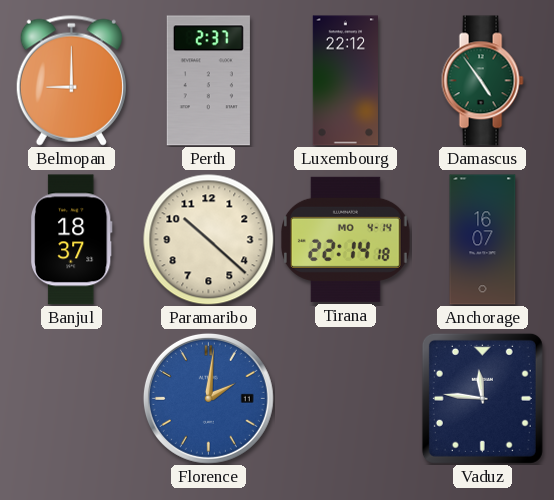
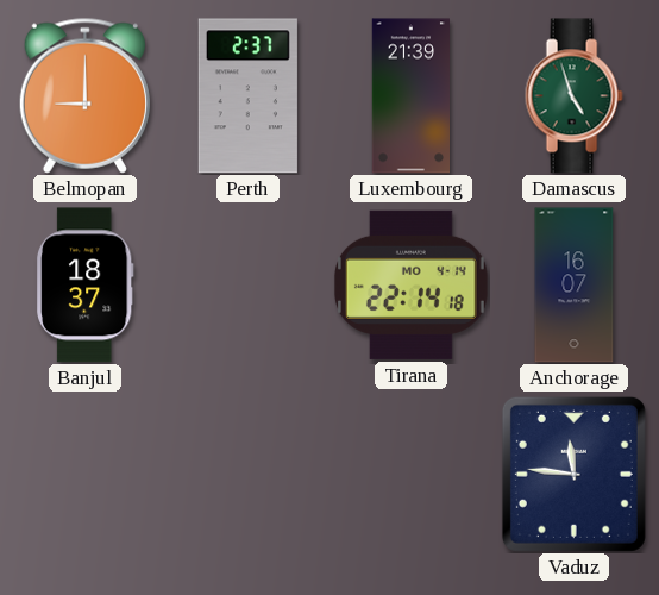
Luxembourg: 22:12 -> 21:39
Damascus: 4:54 -> 4:57
Paramaribo: 10:22 -> none
Florence: 2:01 -> none
